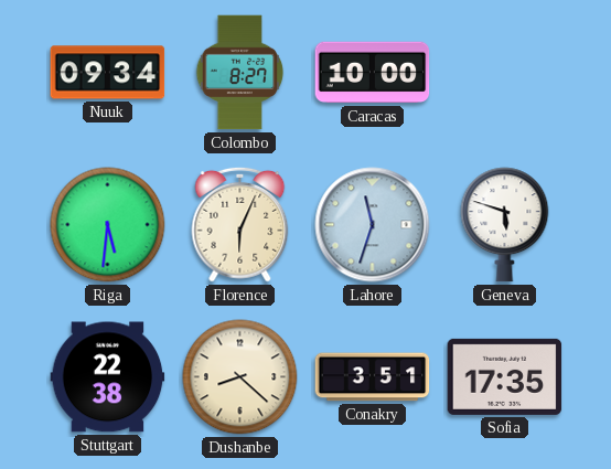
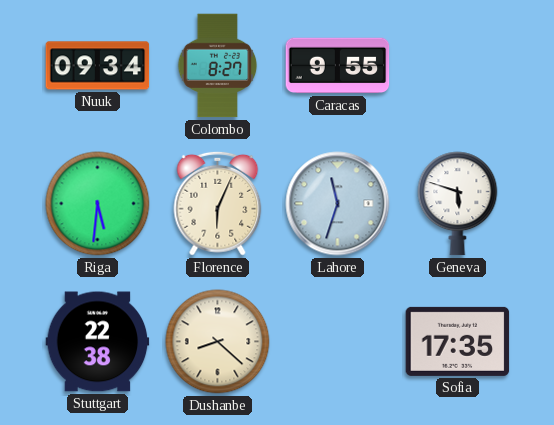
Caracas: 10:00 -> 9:55
Conakry: 3:51 -> none
